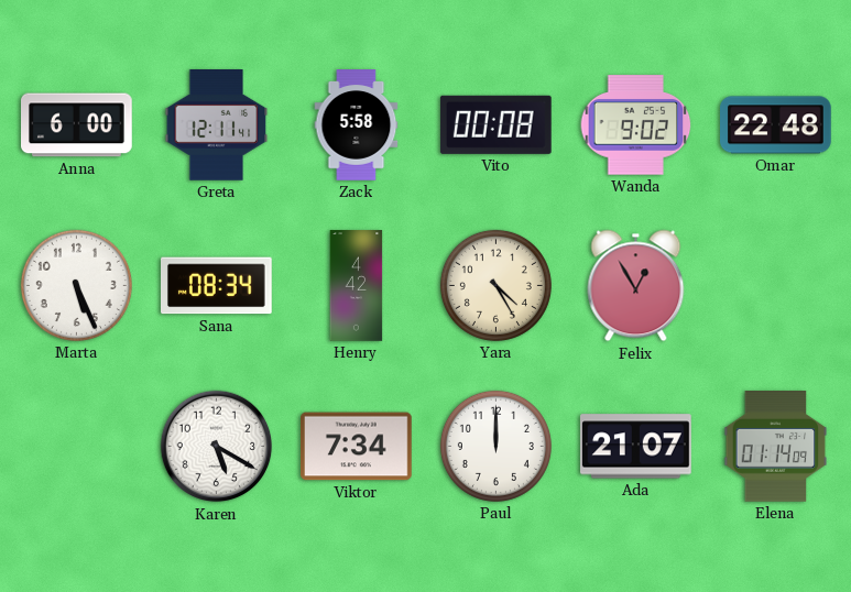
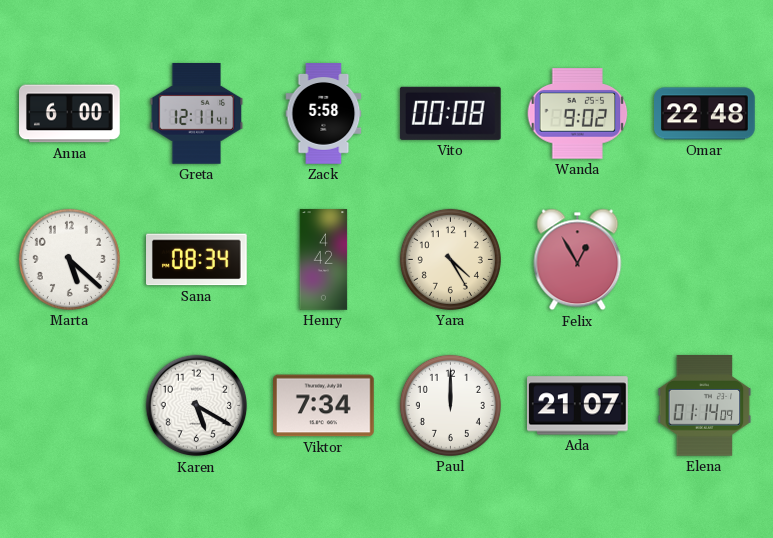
Marta: 5:26 -> 5:22
